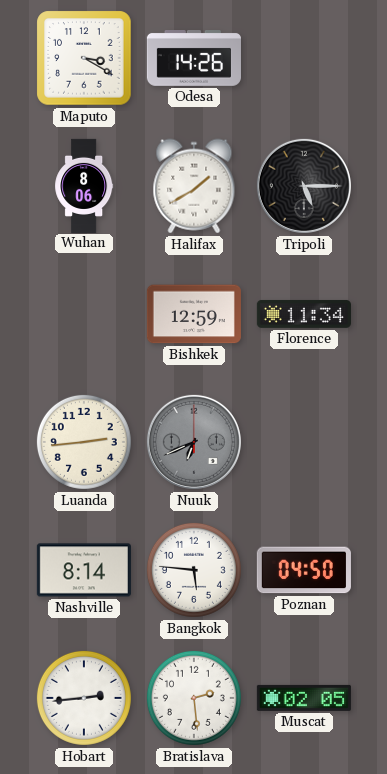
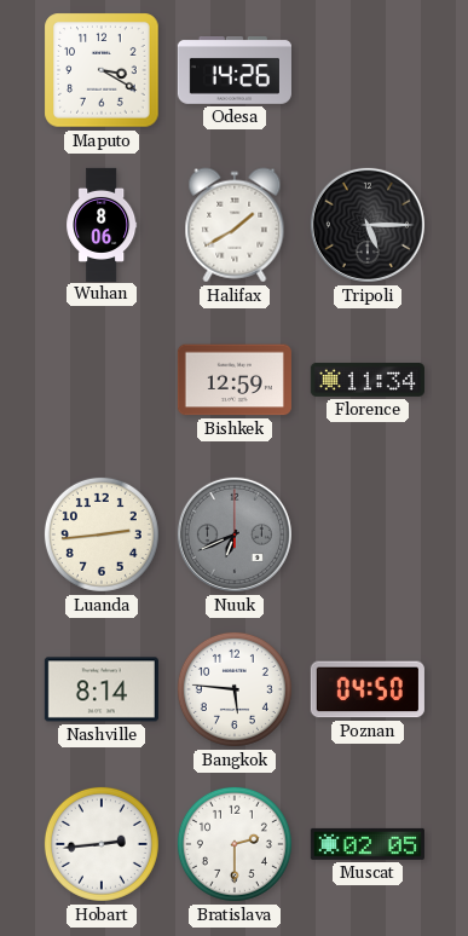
Bratislava: 2:29 -> 2:30
